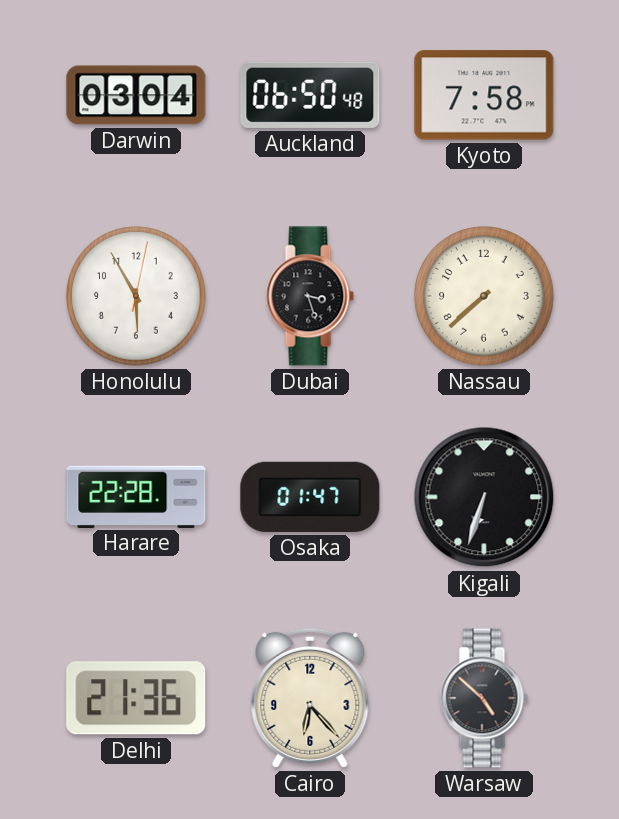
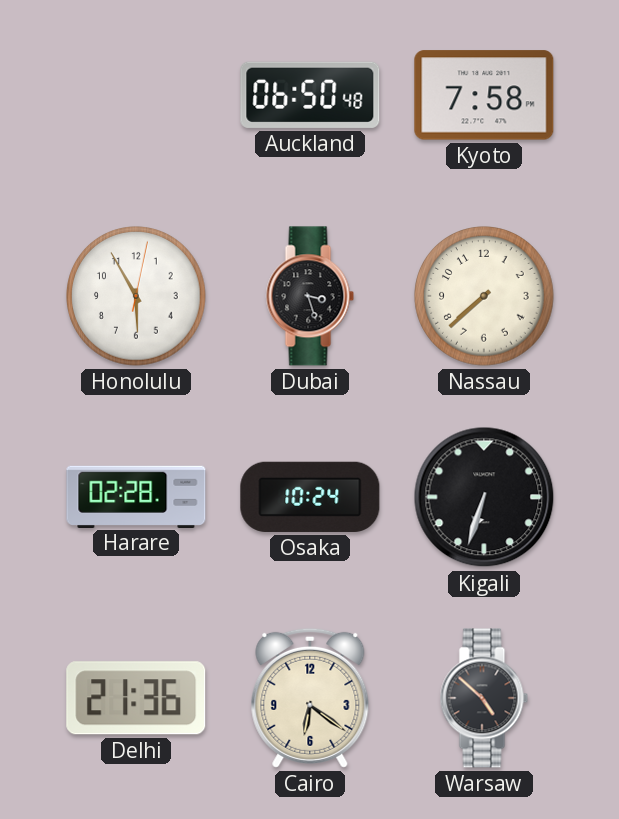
Darwin: 03:04 -> none
Harare: 22:28 -> 02:28
Osaka: 01:47 -> 10:24
Cairo: 6:23 -> 6:21
